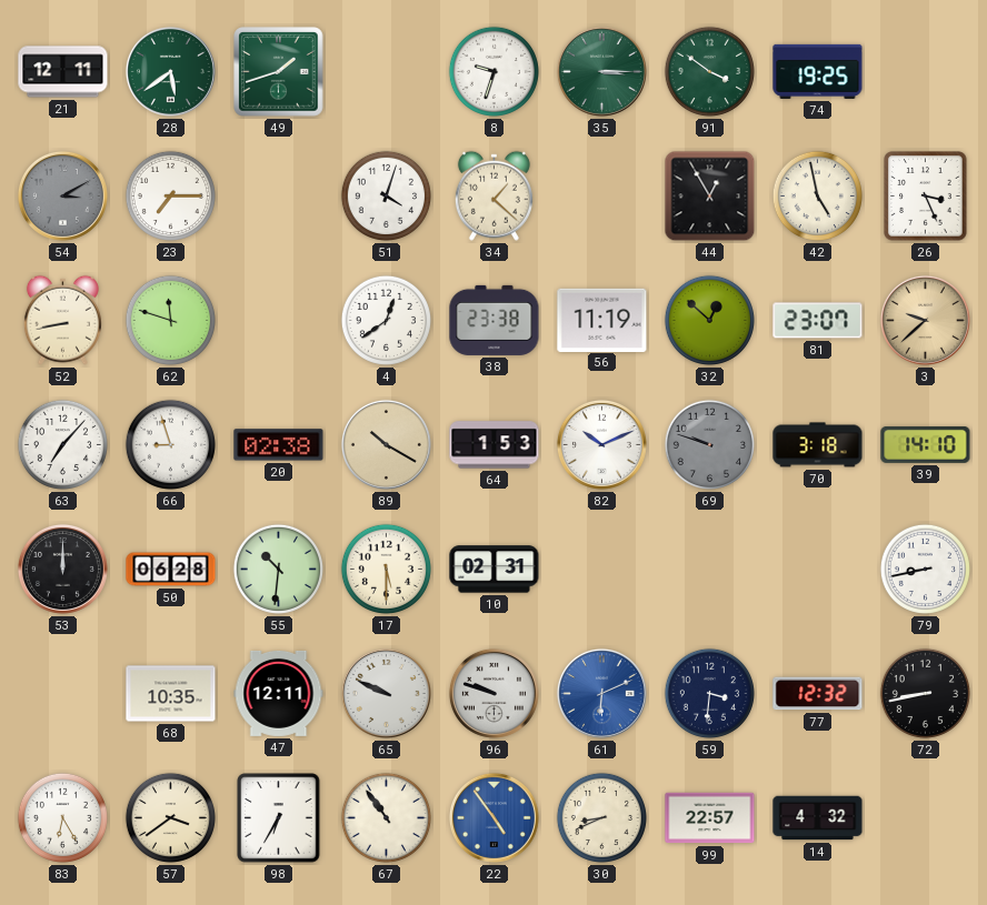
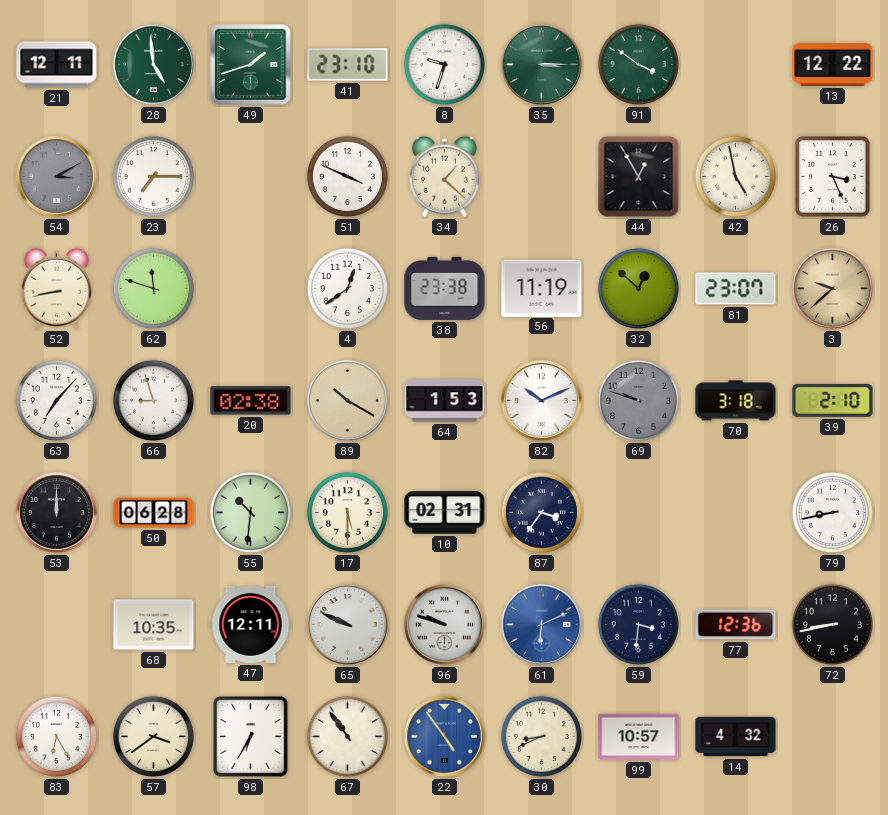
28: 5:39 -> 4:59
41: none -> 23:10
74: 19:25 -> none
13: none -> 12:22
51: 4:03 -> 3:49
39: 14:10 -> 2:10
87: none -> 3:36
77: 12:32 -> 12:36
99: 22:57 -> 10:57
